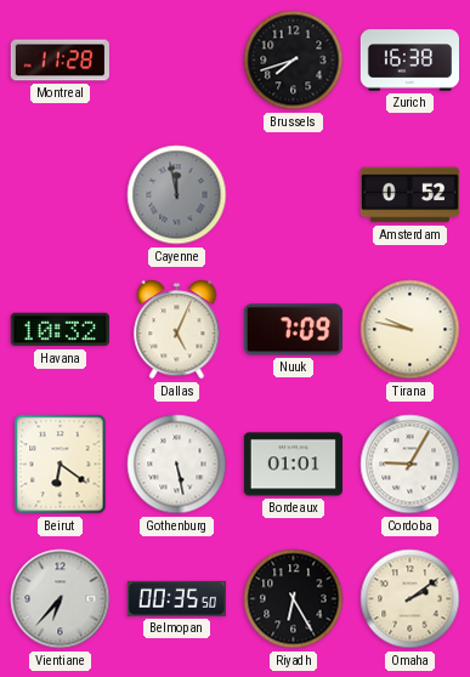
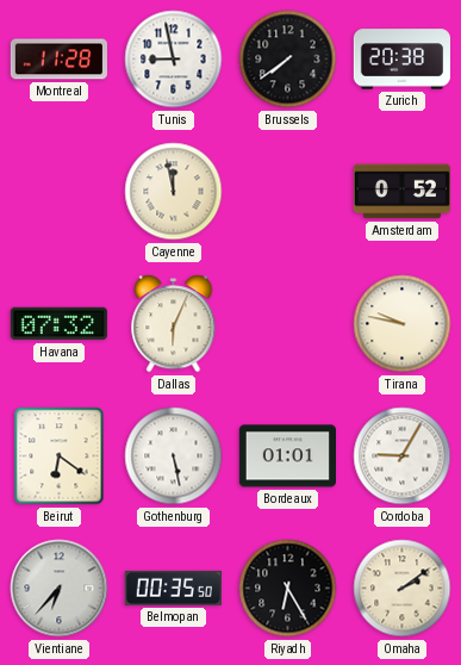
Tunis: none -> 8:58
Brussels: 7:42 -> 7:39
Zurich: 16:38 -> 20:38
Cayenne dial: grey -> cream
Havana: 10:32 -> 07:32
Dallas: 5:04 -> 6:04
Nuuk: 7:09 -> none
